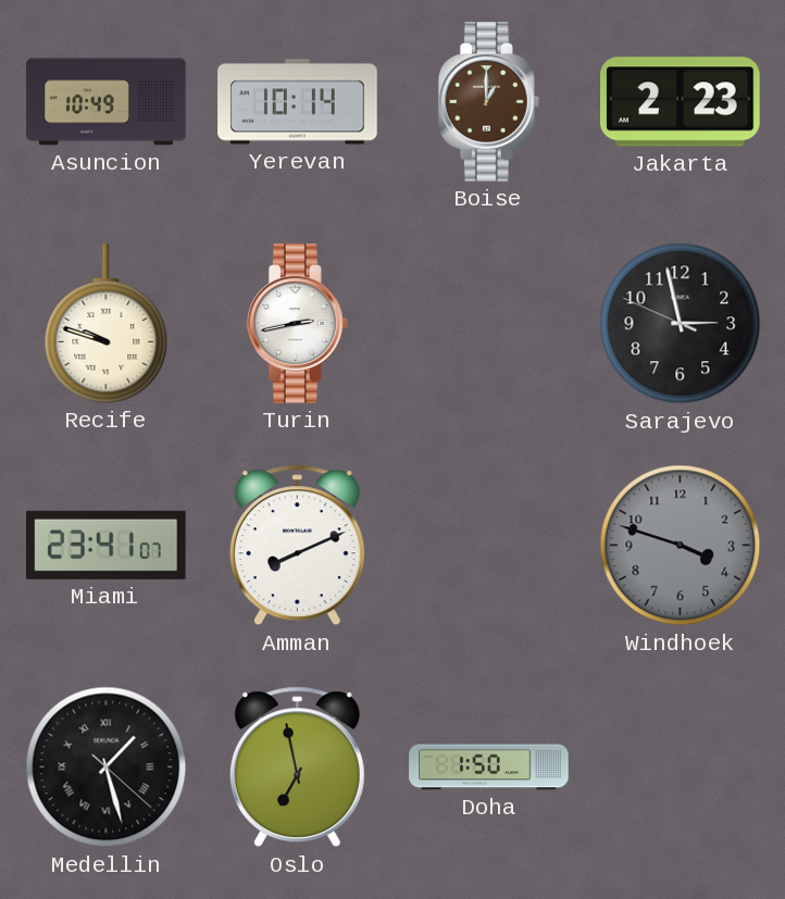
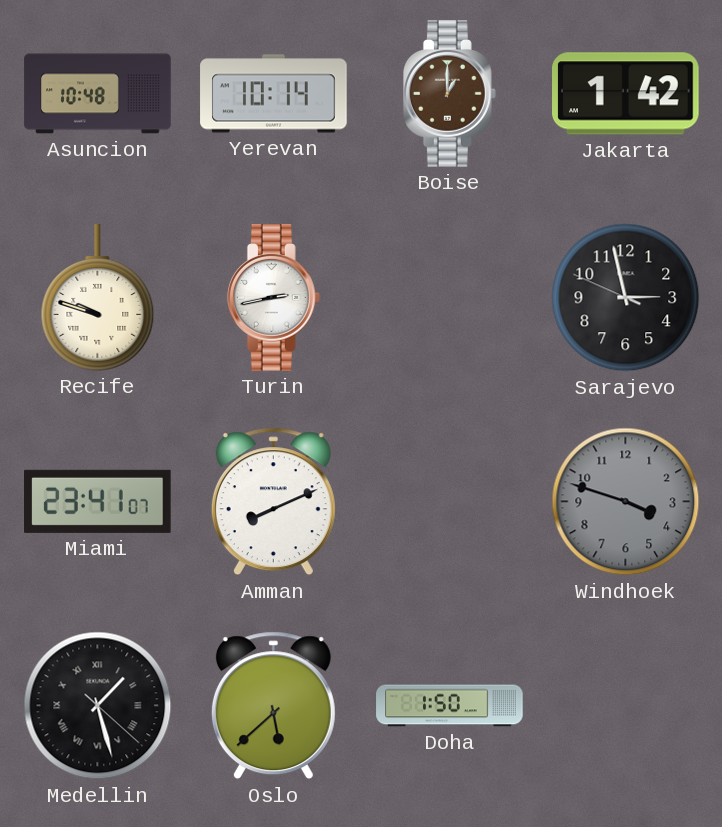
Asuncion: 10:49 -> 10:48
Jakarta: 2:23 -> 1:42
Oslo: 6:58 -> 5:38
